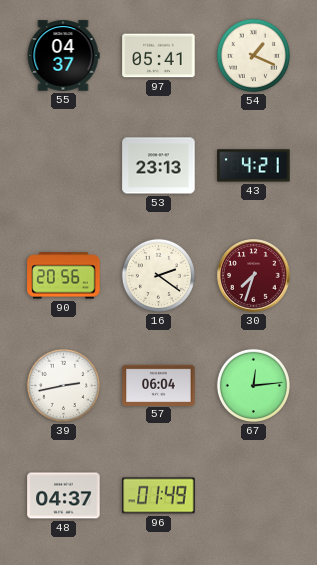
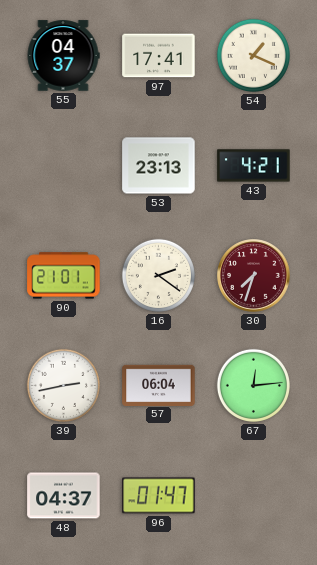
97: 05:41 -> 17:41
90: 20:56 -> 21:01
96: 01:49 -> 01:47
